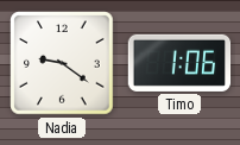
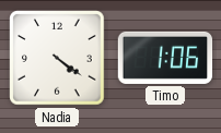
Nadia: 9:21 -> 4:21
